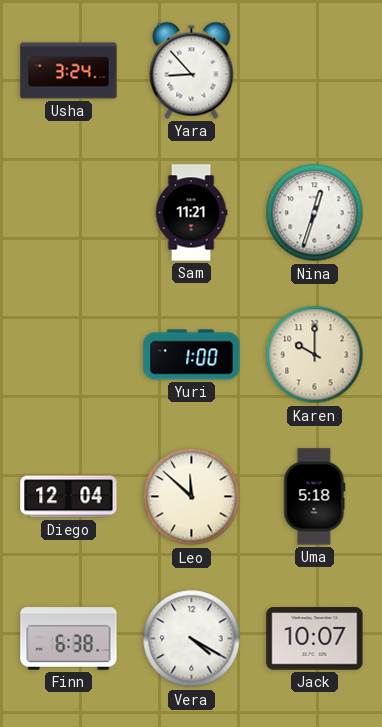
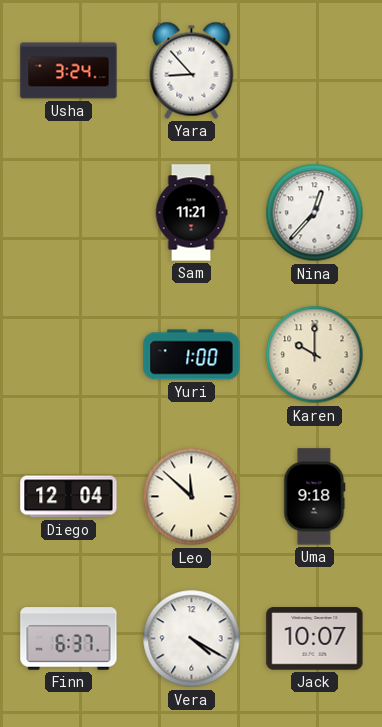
Nina: 12:33 -> 12:37
Uma: 5:18 -> 9:18
Finn: 6:38 -> 6:37
